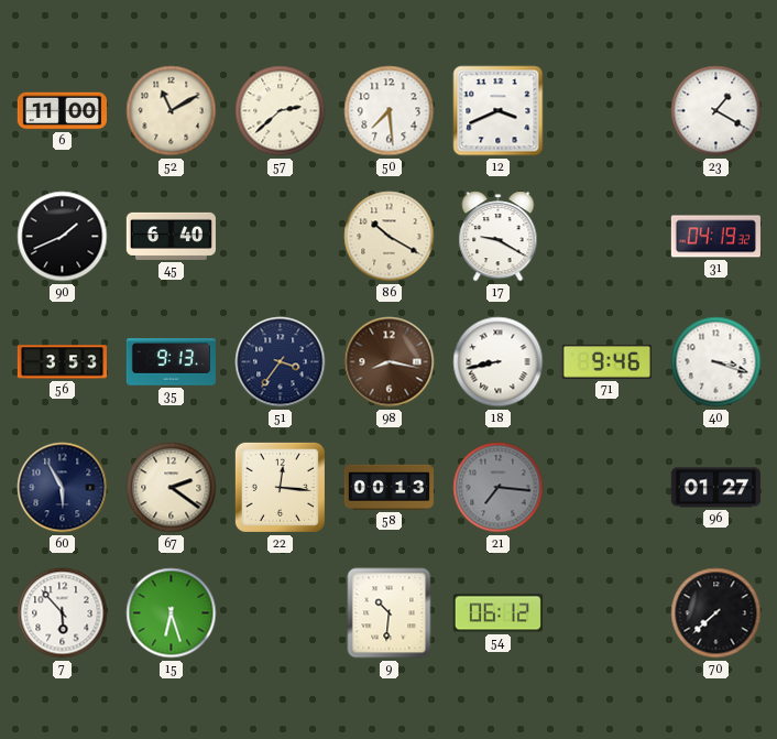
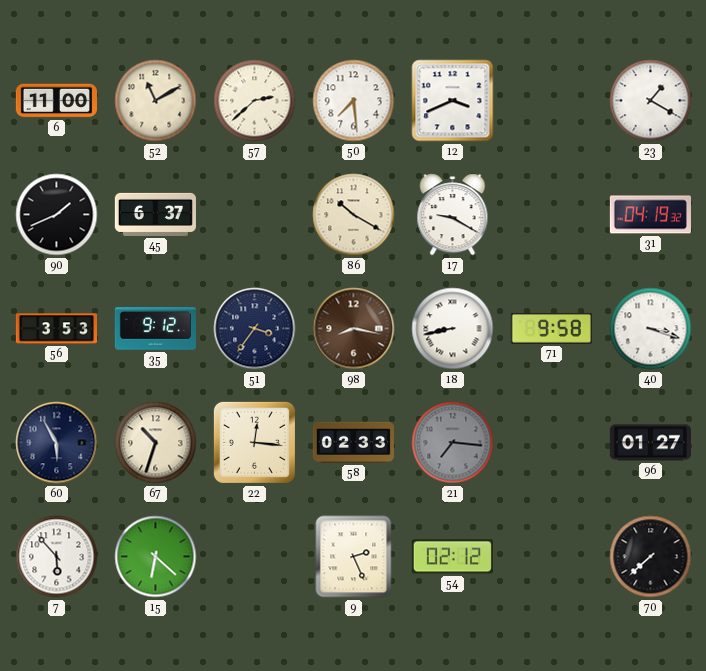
45: 6:40 -> 6:37
35: 9:13 -> 9:12
71: 9:46 -> 9:58
67: 2:21 -> 10:33
58: 00:13 -> 02:33
15: 6:27 -> 6:22
9: 10:31 -> 2:26
54: 06:12 -> 02:12
